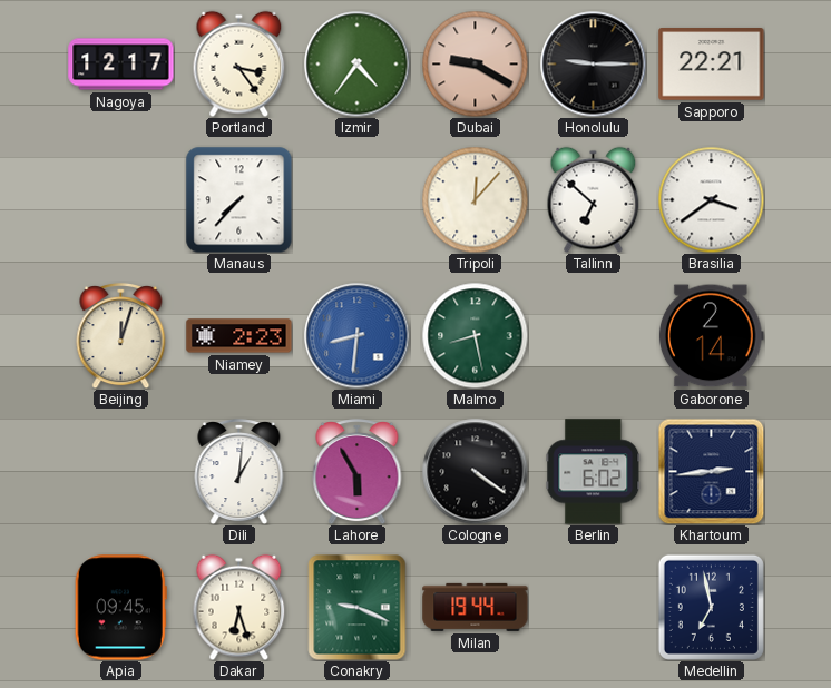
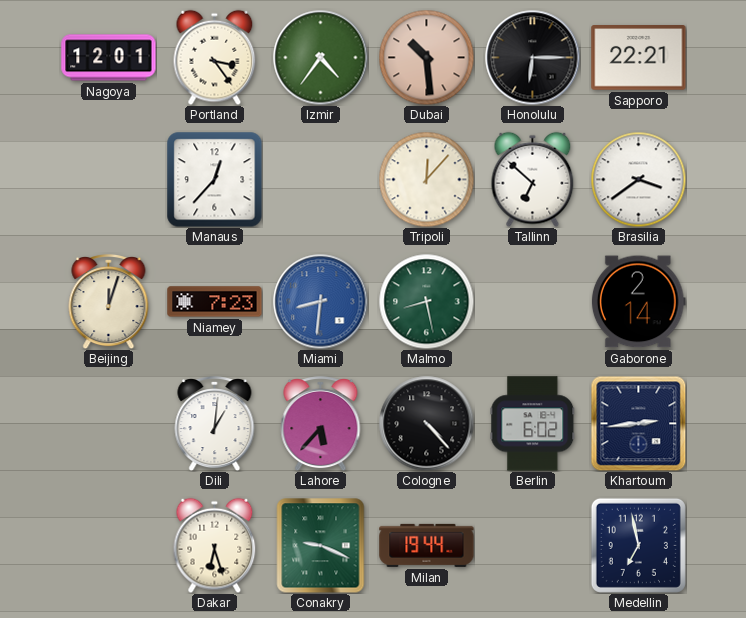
Nagoya: 12:17 -> 12:01
Dubai: 9:20 -> 10:29
Honolulu: 9:15 -> 6:15
Manaus: 7:37 -> 12:37
Niamey: 2:23 -> 7:23
Lahore: 5:55 -> 5:37
Cologne: 4:21 -> 4:23
Apia: 09:45 -> none
